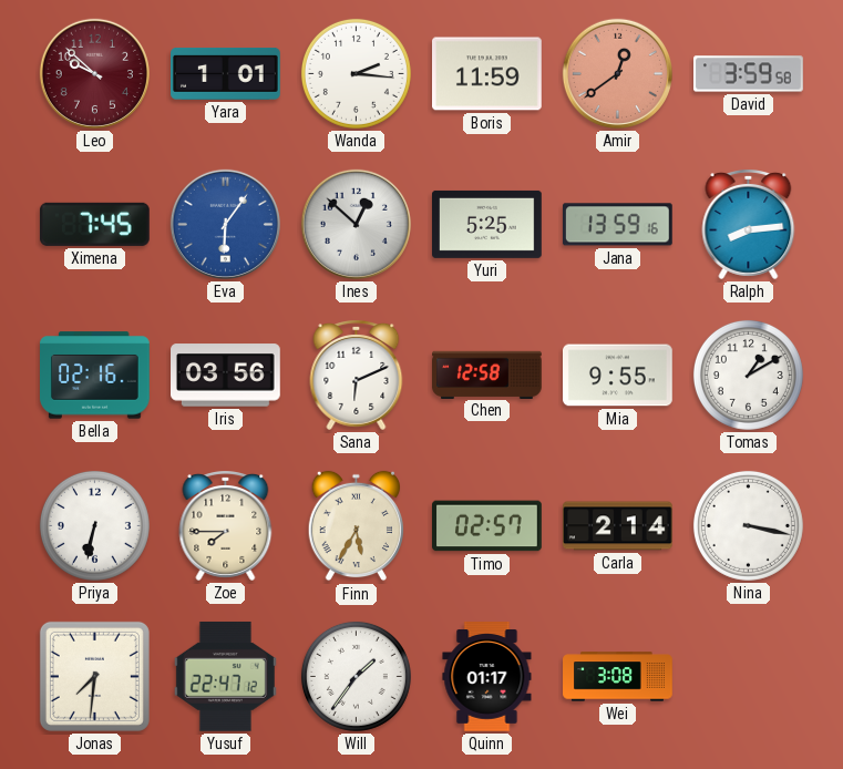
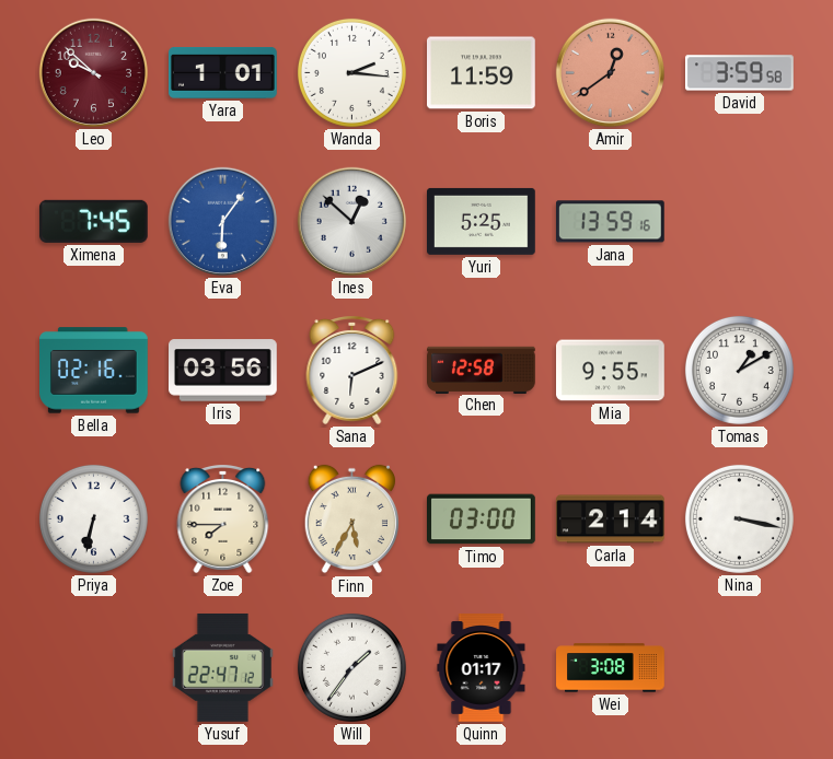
Ralph: 8:14 -> none
Timo: 02:57 -> 03:00
Jonas: 7:31 -> none
